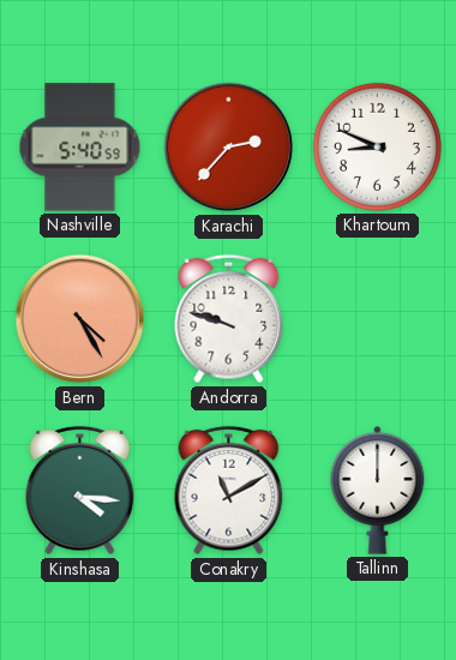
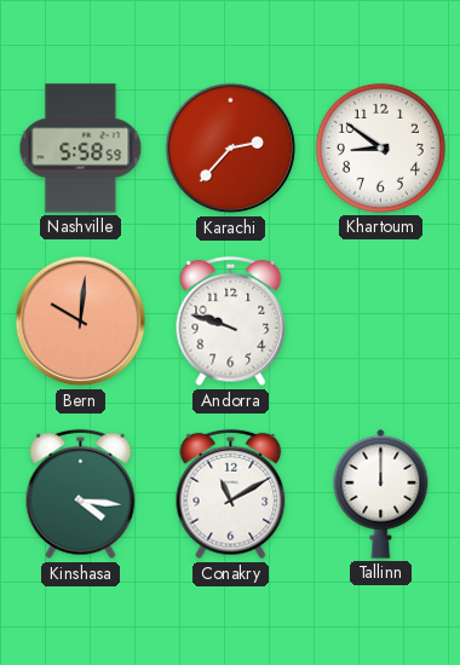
Nashville: 5:40 -> 5:58
Khartoum: 8:49 -> 8:51
Bern: 4:25 -> 10:01
